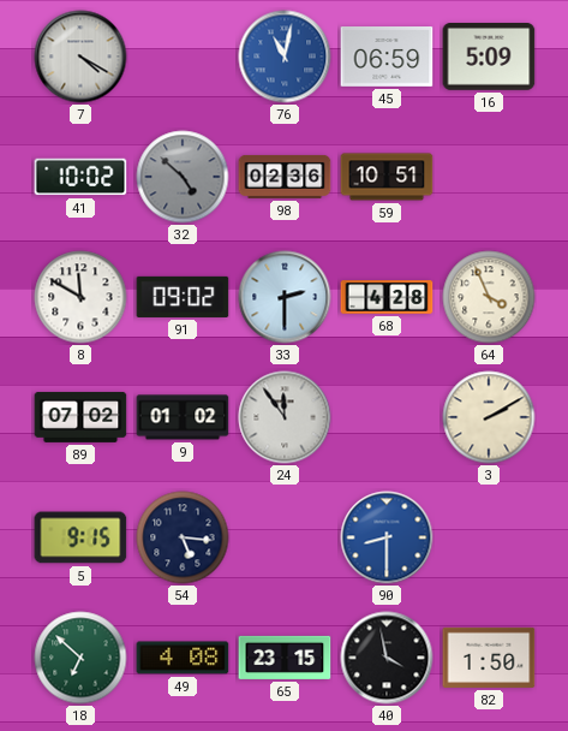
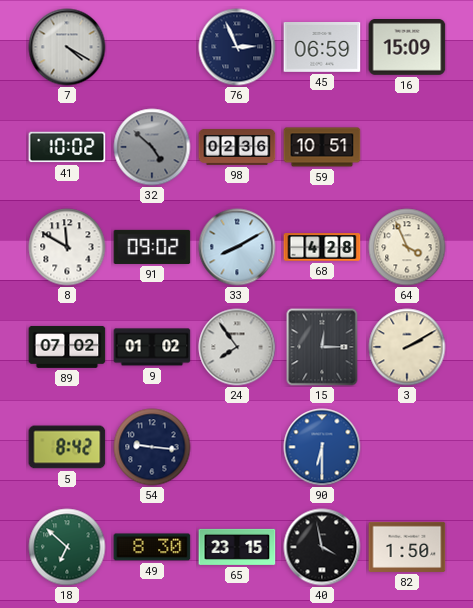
76: 11:02 -> 2:56
76 dial: blue -> navy
16: 5:09 -> 15:09
33: 2:30 -> 8:10
24: 11:54 -> 7:54
15: none -> 12:15
5: 9:15 -> 8:42
54: 5:16 -> 9:16
90: 8:30 -> 6:30
49: 4:08 -> 8:30
